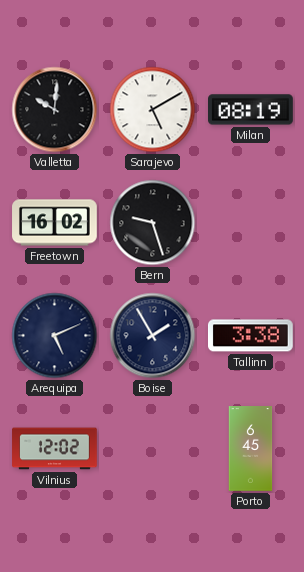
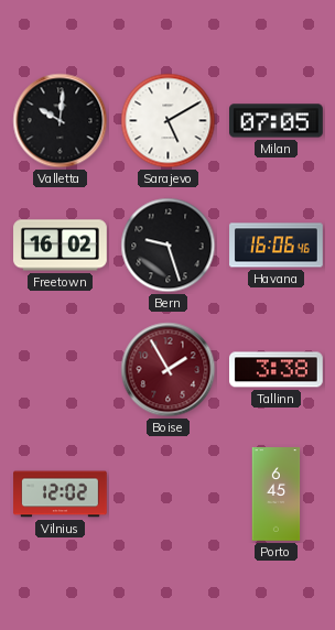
Milan: 08:19 -> 07:05
Havana: none -> 16:06
Arequipa: 5:11 -> none
Boise dial: navy -> burgundy
